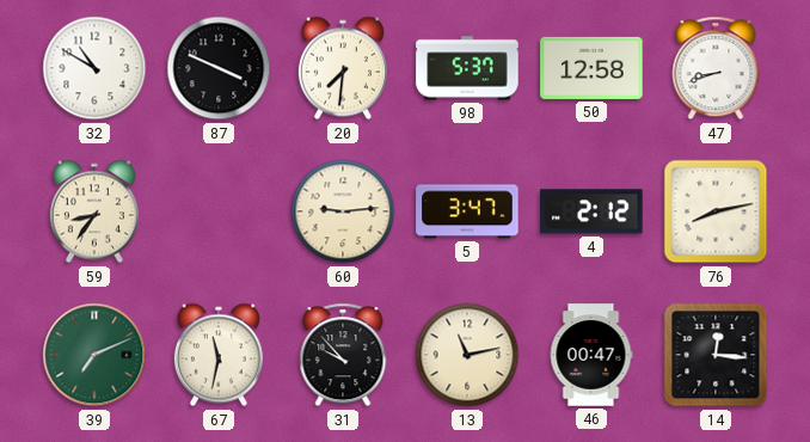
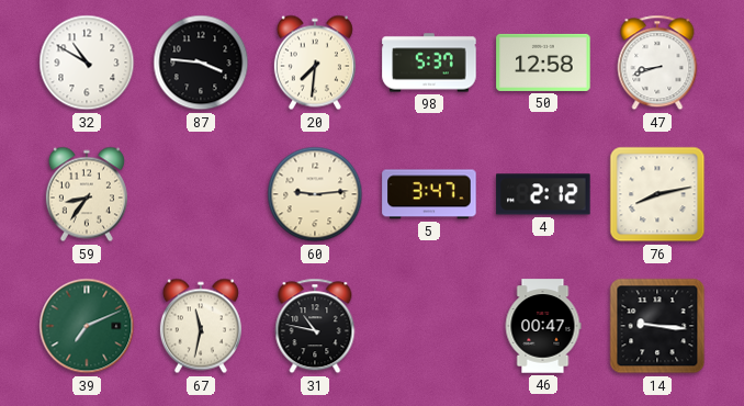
87: 3:49 -> 3:46
31: 9:53 -> 10:47
13: 11:13 -> none
14: 12:16 -> 9:16
